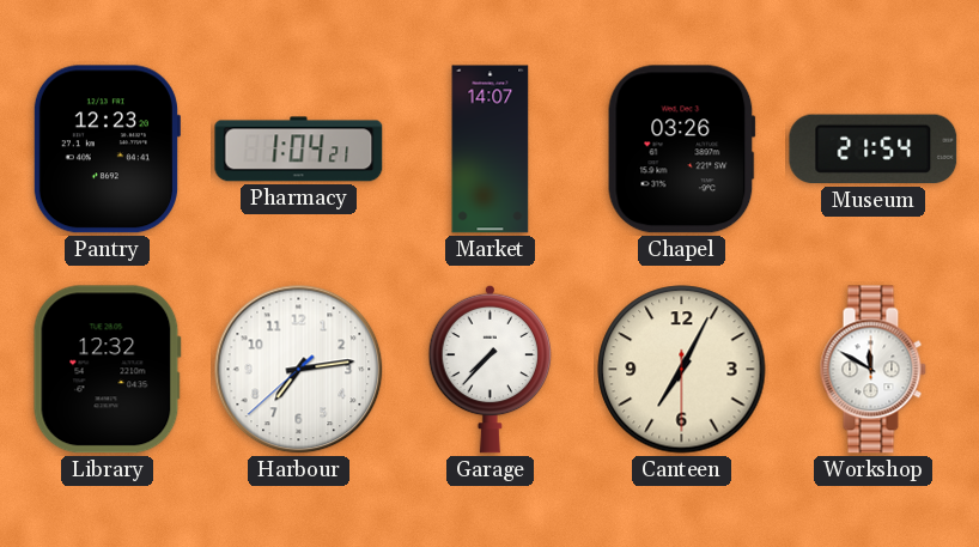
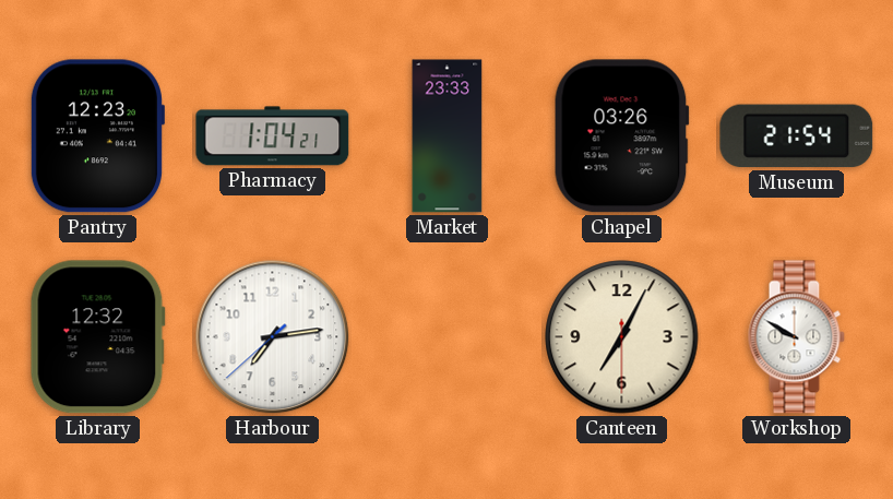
Market: 14:07 -> 23:33
Garage: 7:37 -> none
Workshop: 11:50 -> 9:50
